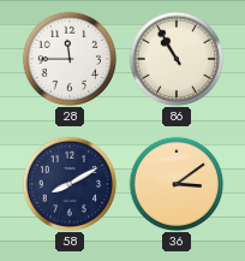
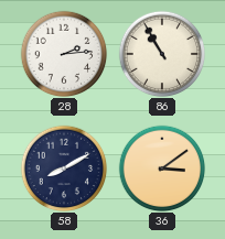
28: 11:45 -> 2:14
